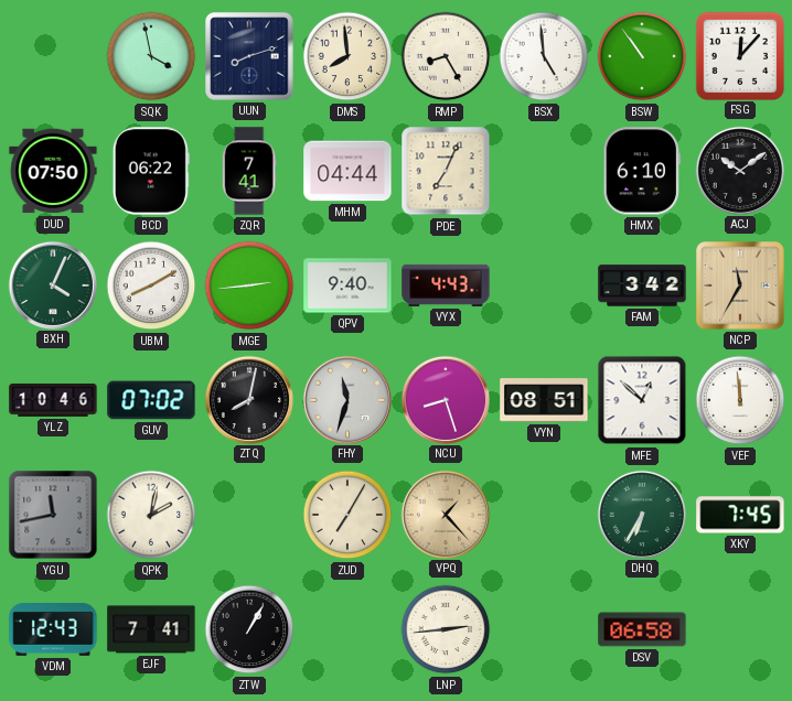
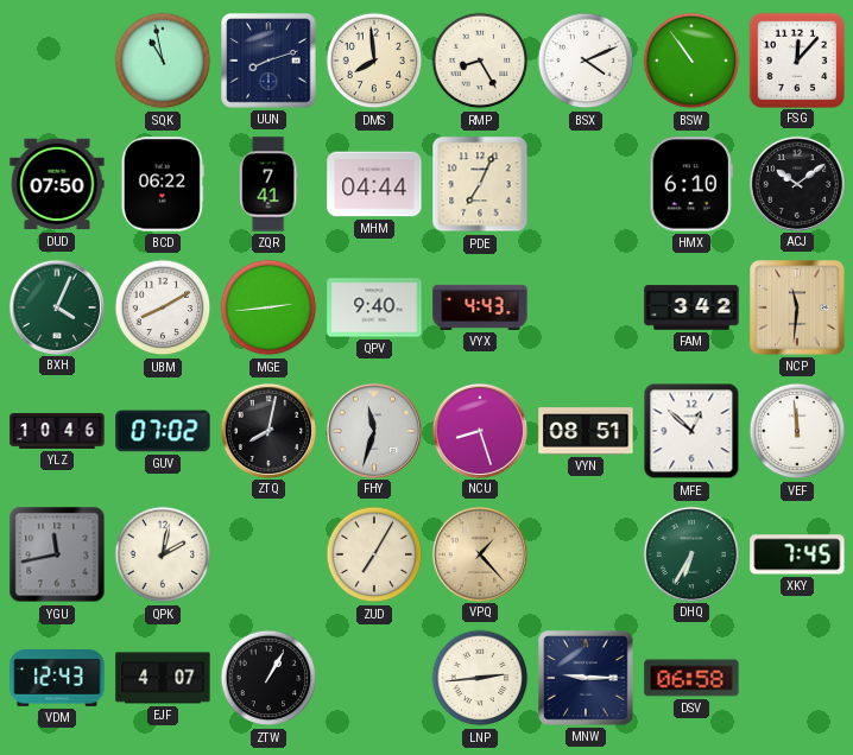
SQK: 3:58 -> 10:58
BSX: 4:59 -> 4:11
NCP: 11:35 -> 11:31
EJF: 7:41 -> 4:07
MNW: none -> 9:15
